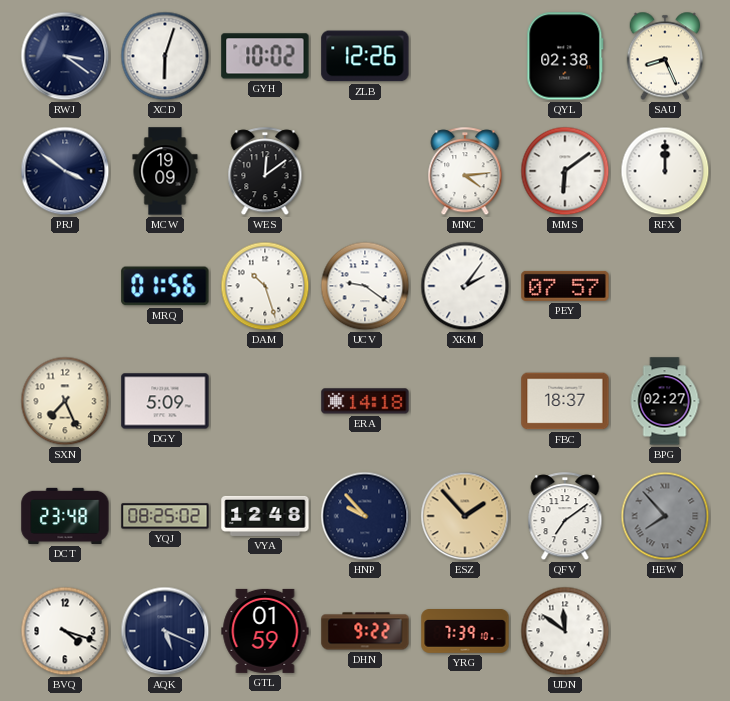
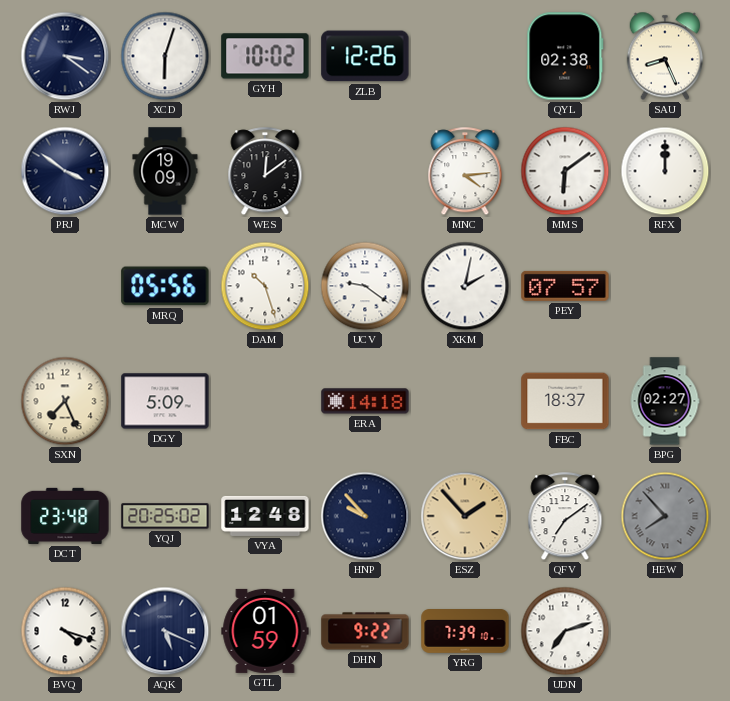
MRQ: 01:56 -> 05:56
XKM: 2:06 -> 2:02
YQJ: 08:25 -> 20:25
UDN: 11:51 -> 7:12
